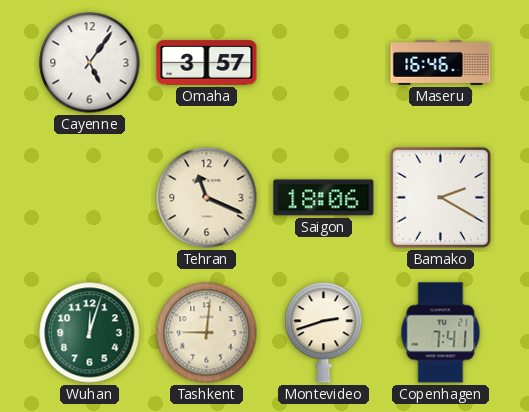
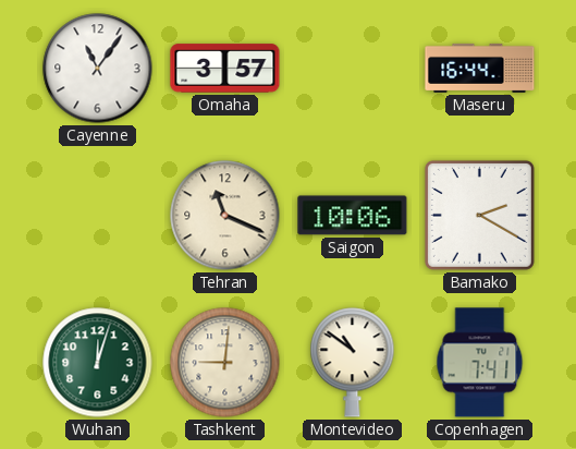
Cayenne: 5:06 -> 11:06
Maseru: 16:46 -> 16:44
Saigon: 18:06 -> 10:06
Montevideo: 2:42 -> 10:51
